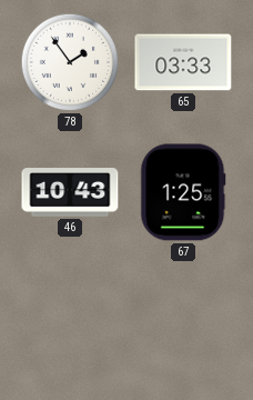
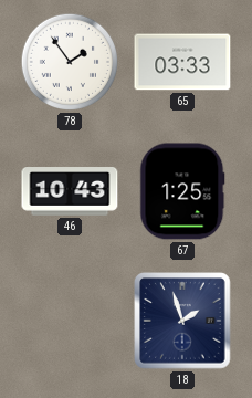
18: none -> 1:57
